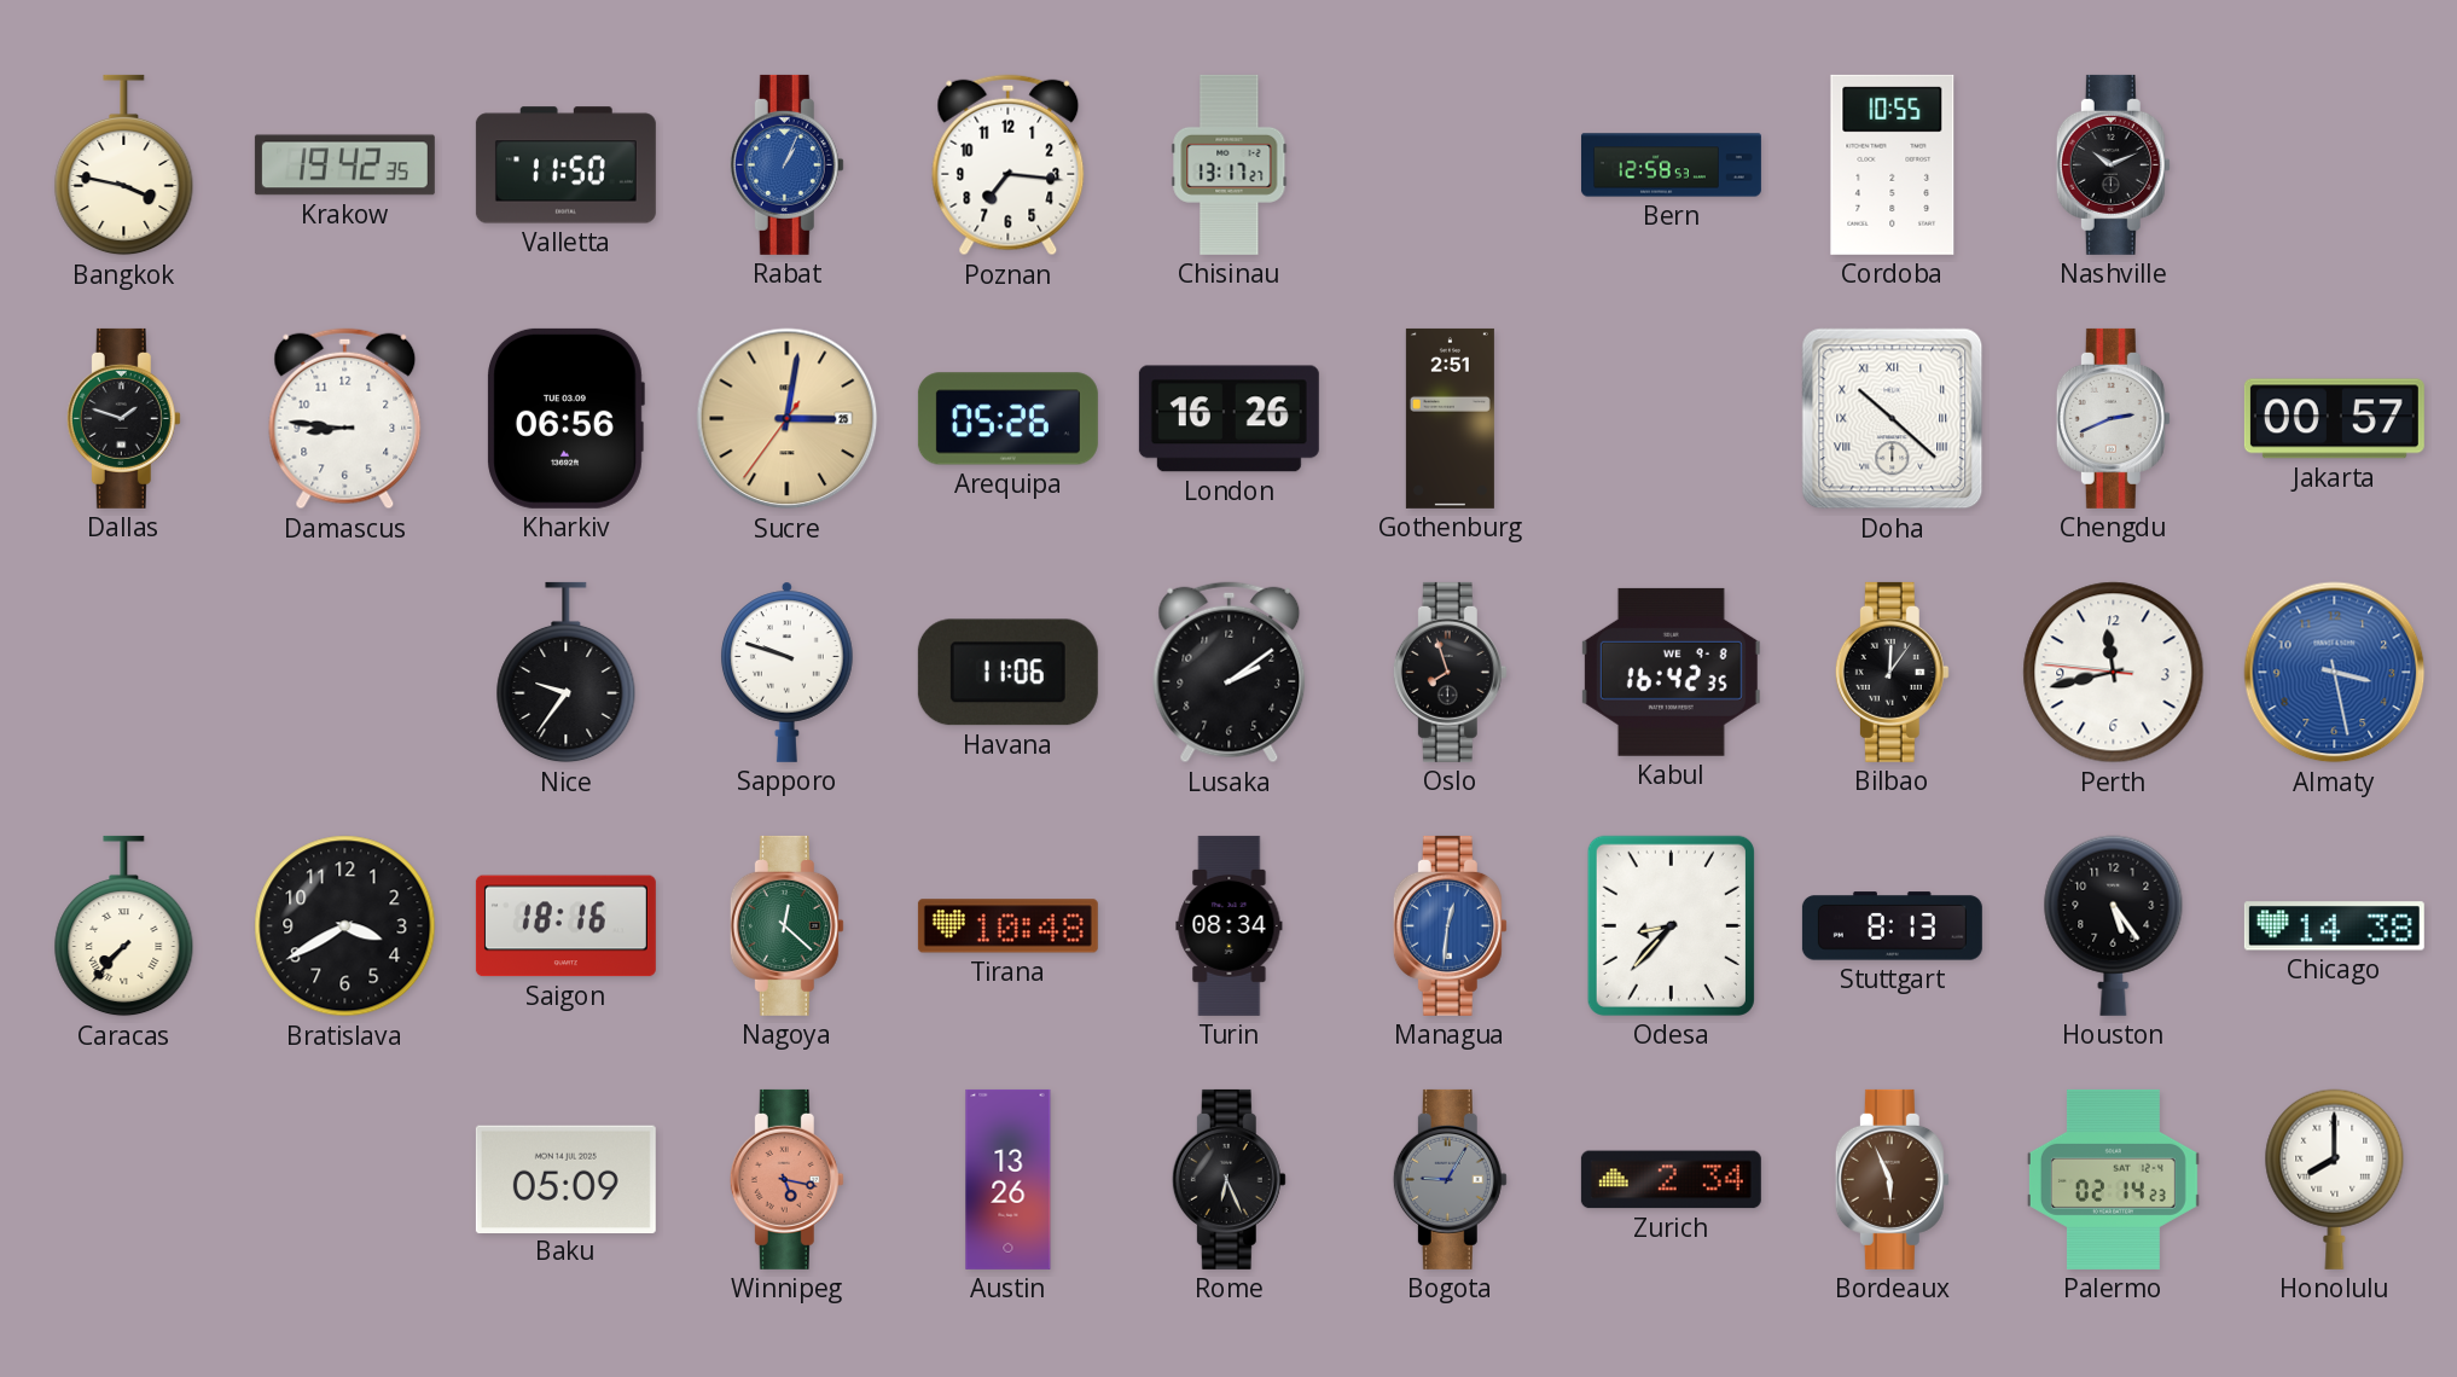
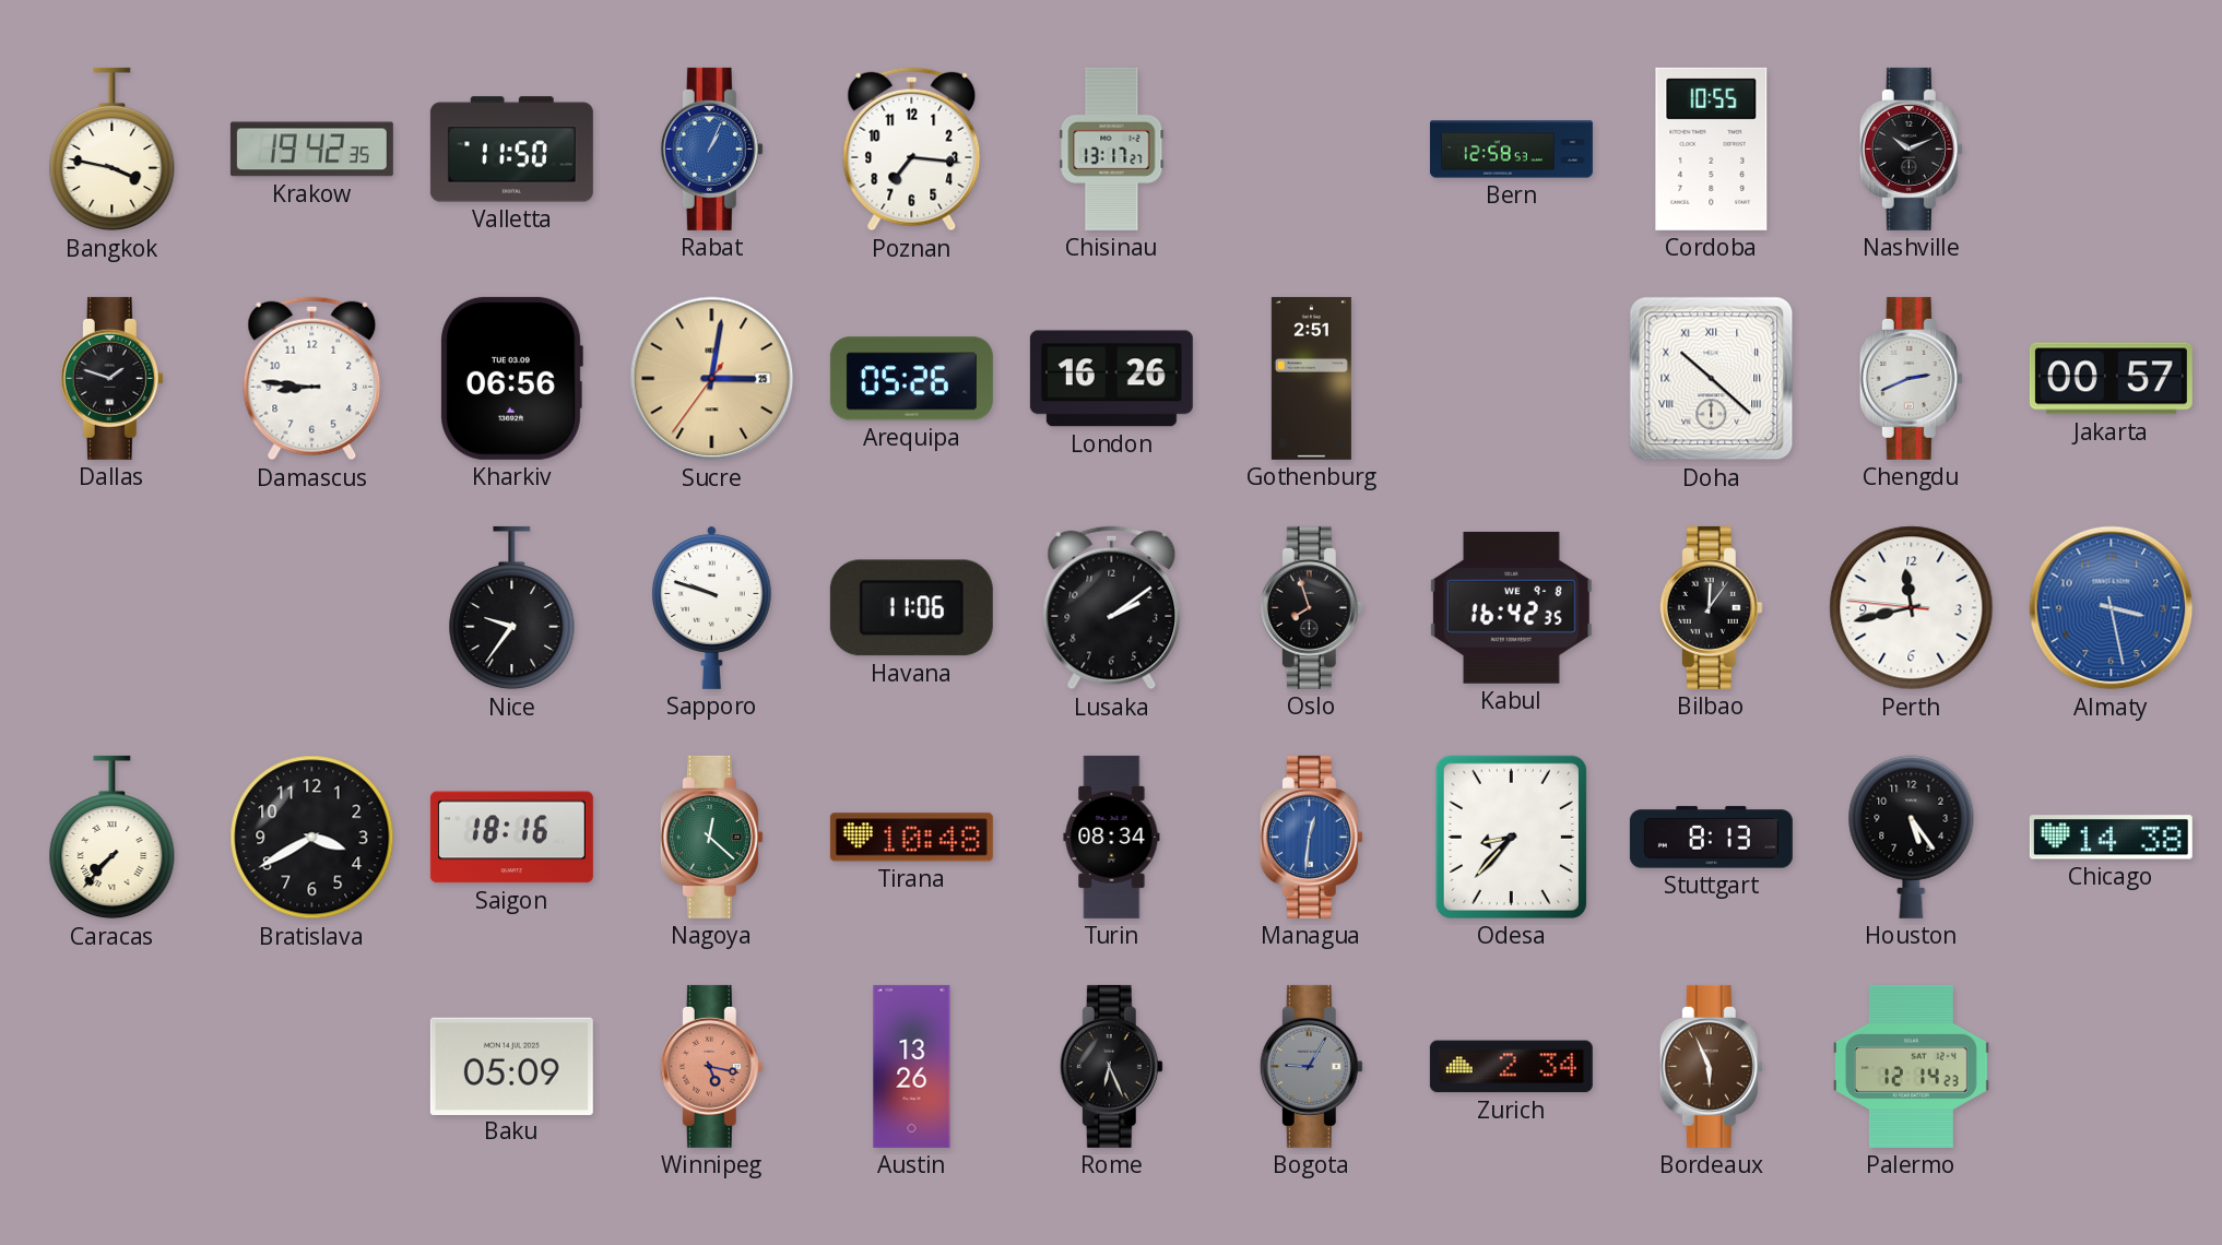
Palermo: 02:14 -> 12:14
Honolulu: 8:00 -> none
